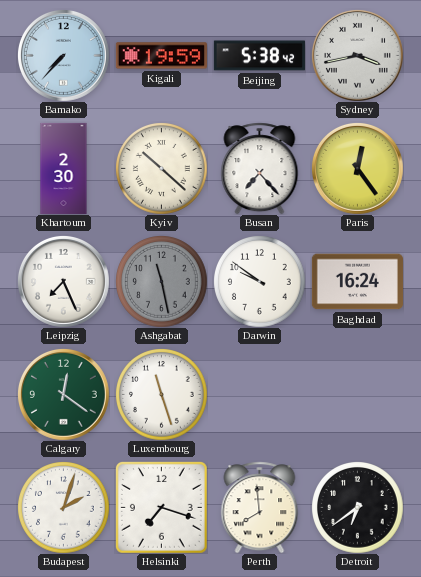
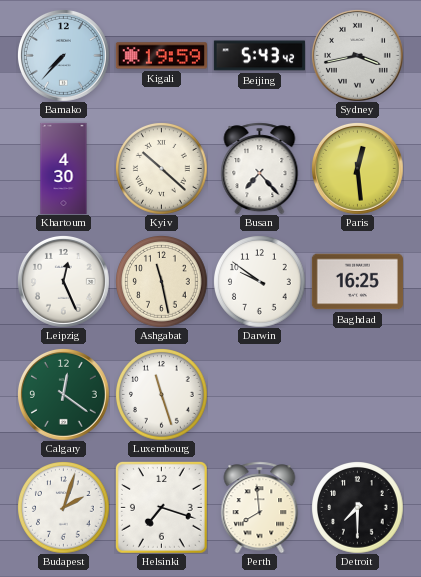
Beijing: 5:38 -> 5:43
Khartoum: 2:30 -> 4:30
Paris: 12:24 -> 12:29
Leipzig: 7:26 -> 12:26
Ashgabat dial: grey -> cream
Baghdad: 16:24 -> 16:25
Detroit: 6:39 -> 7:30
